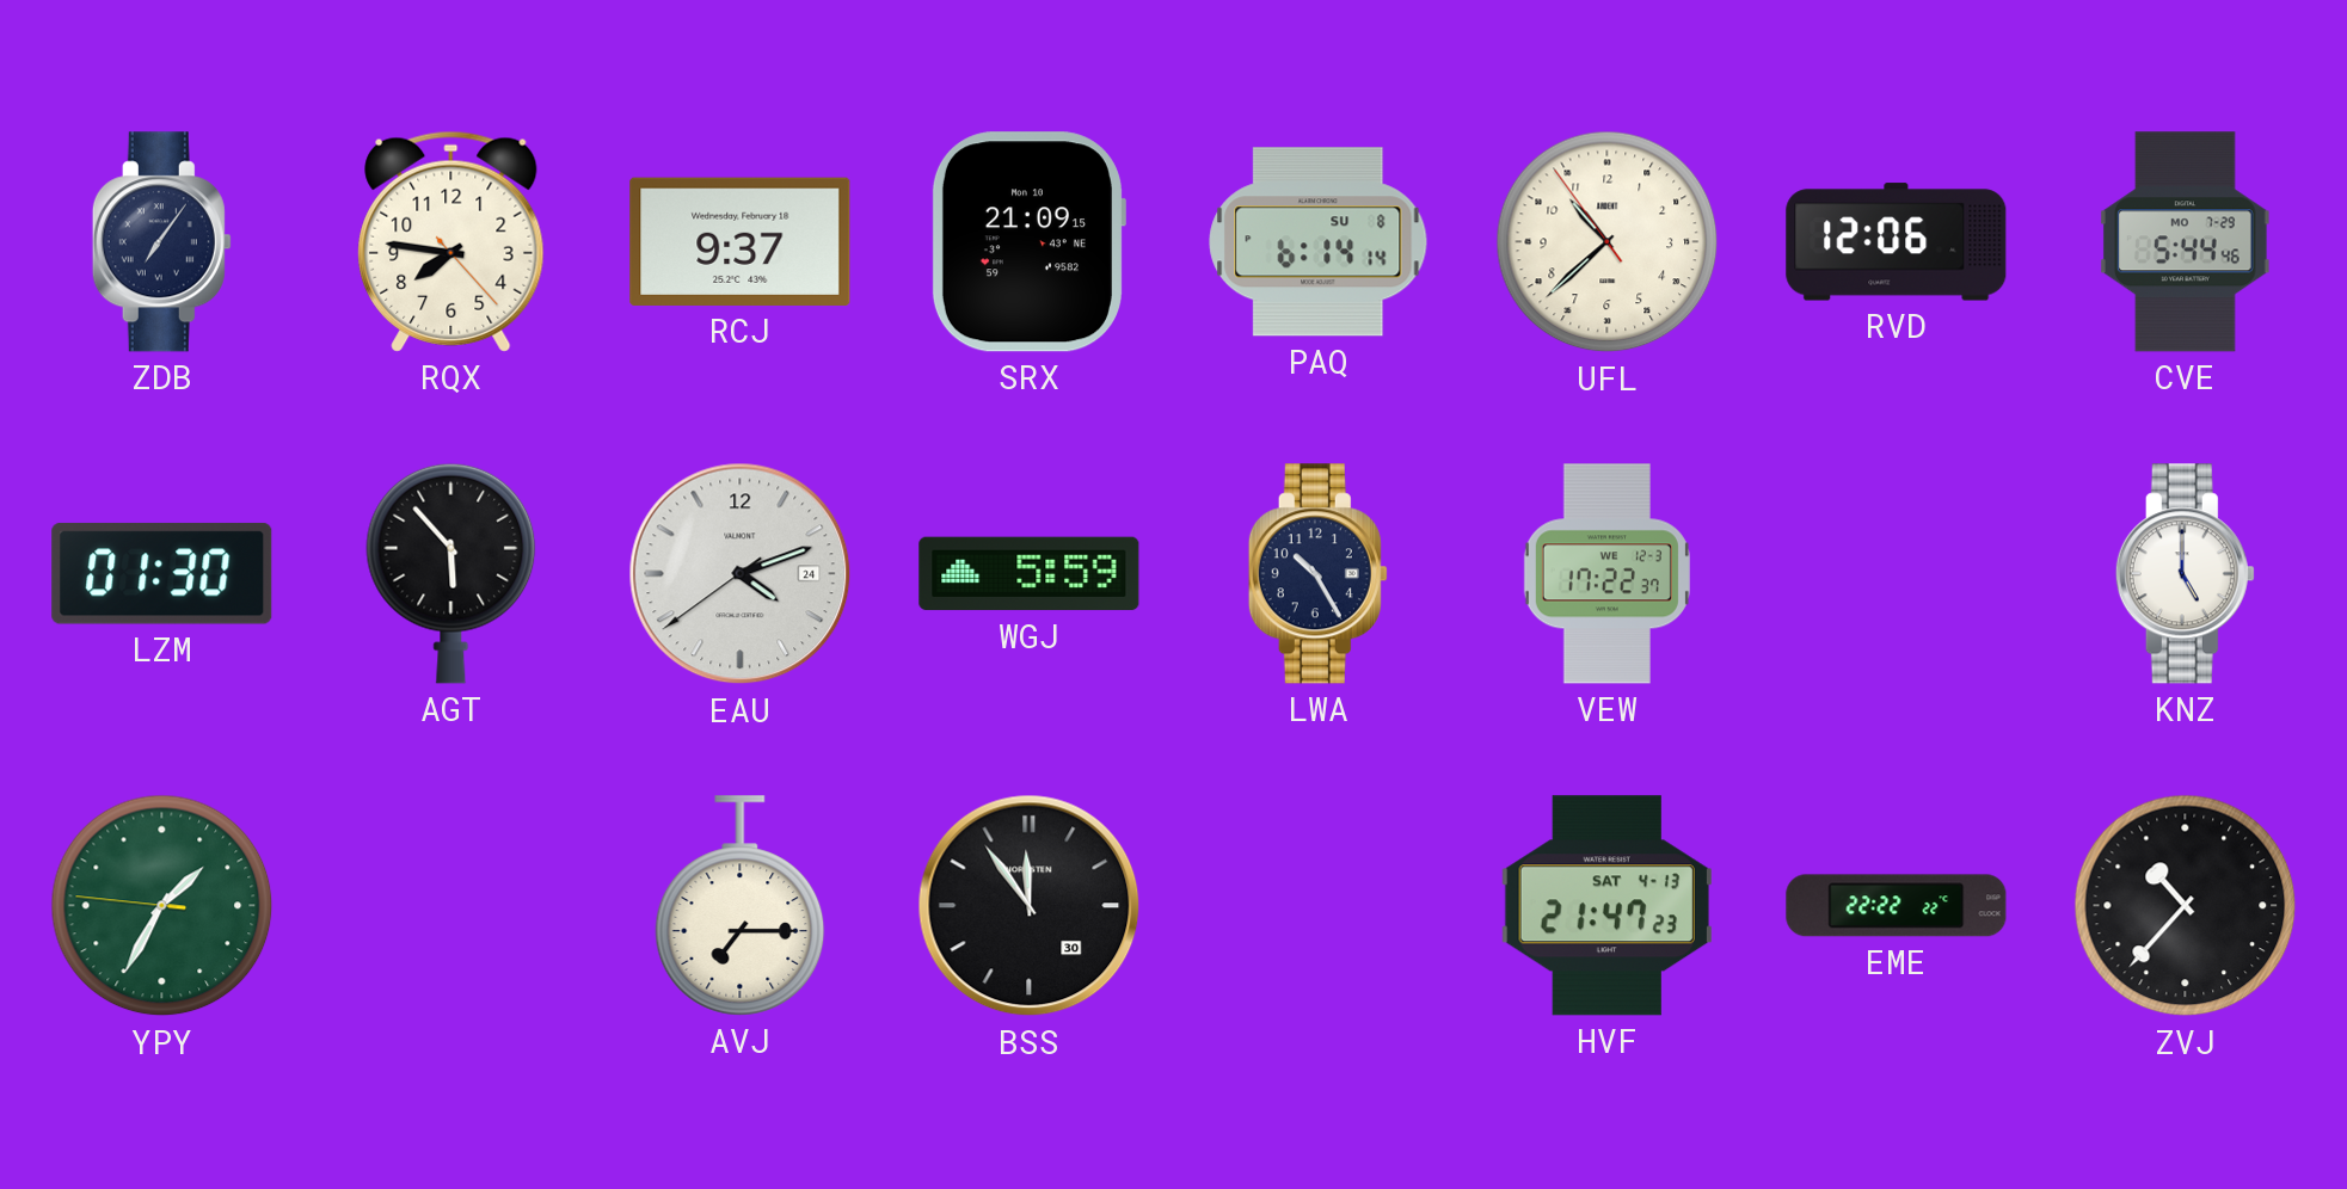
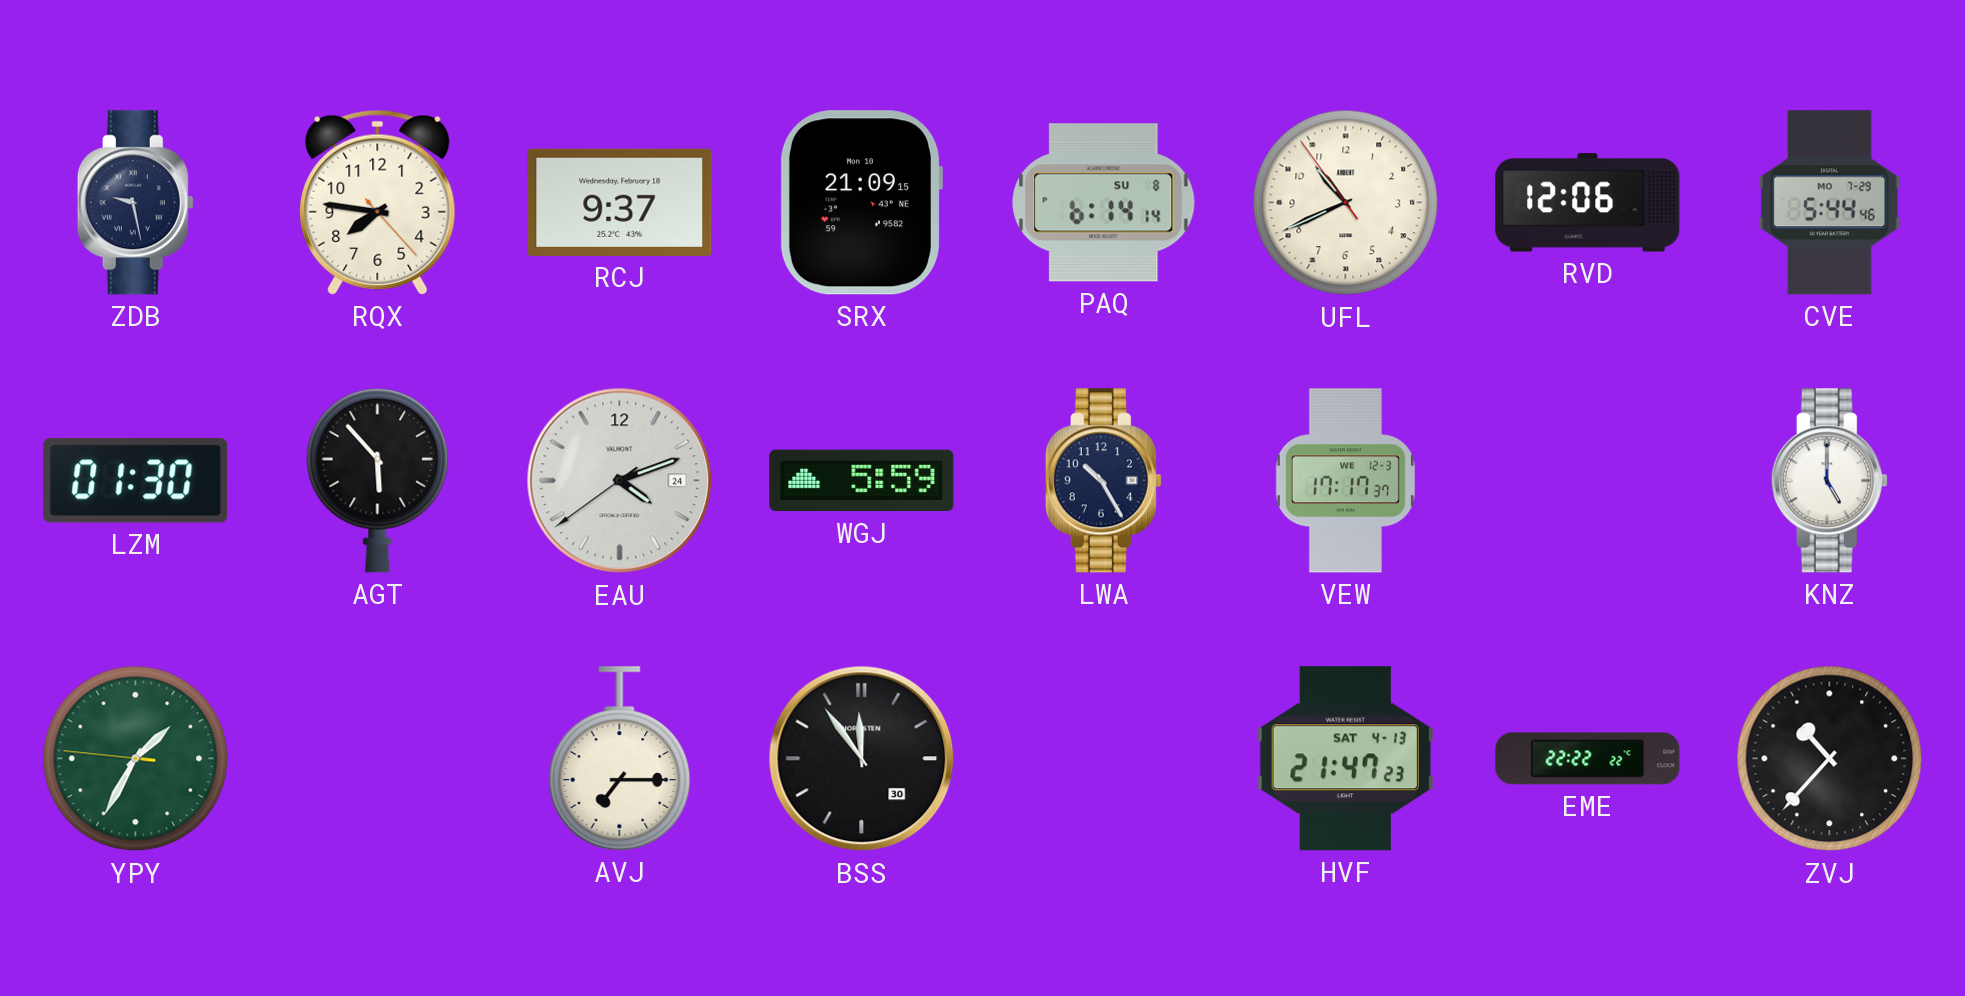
ZDB: 7:06 -> 9:28
UFL: 10:37 -> 10:40
VEW: 17:22 -> 17:17
